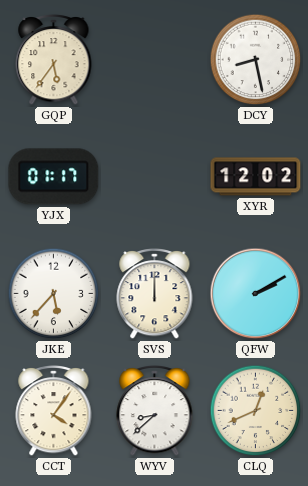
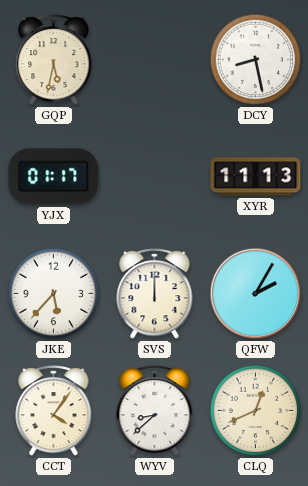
GQP: 5:36 -> 5:32
XYR: 12:02 -> 11:13
QFW: 2:10 -> 2:05
